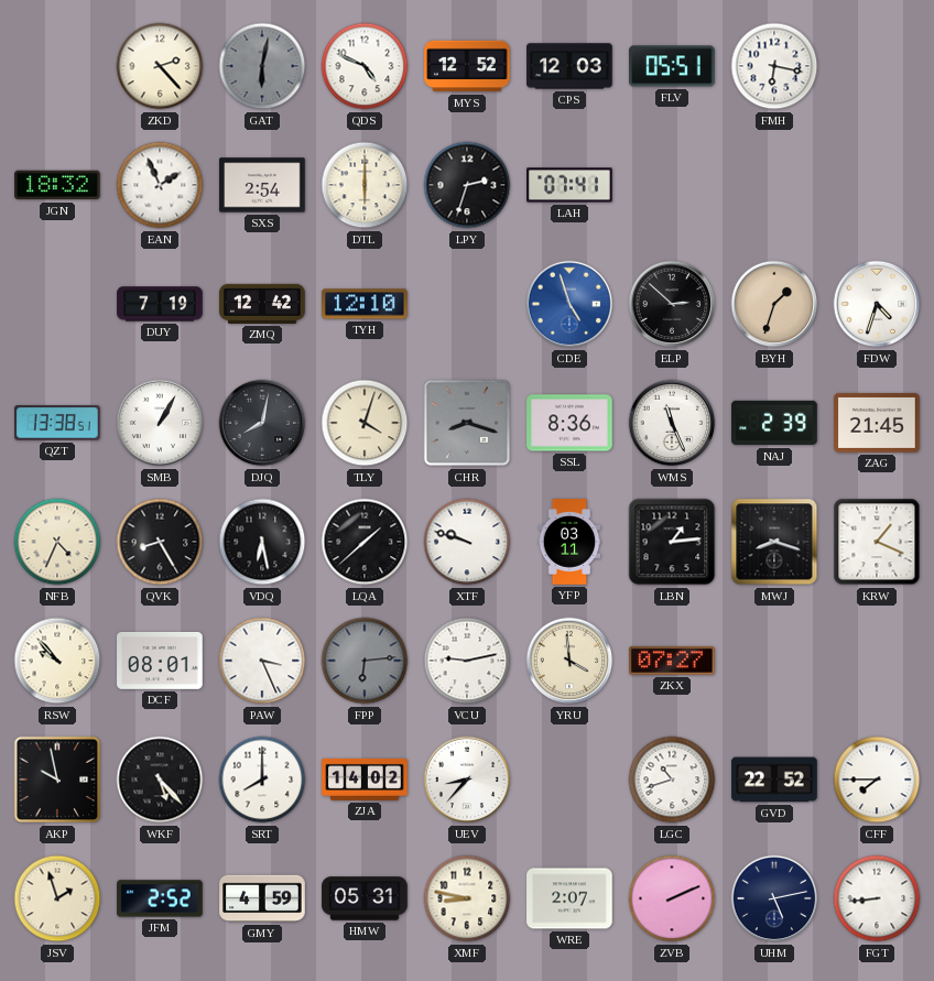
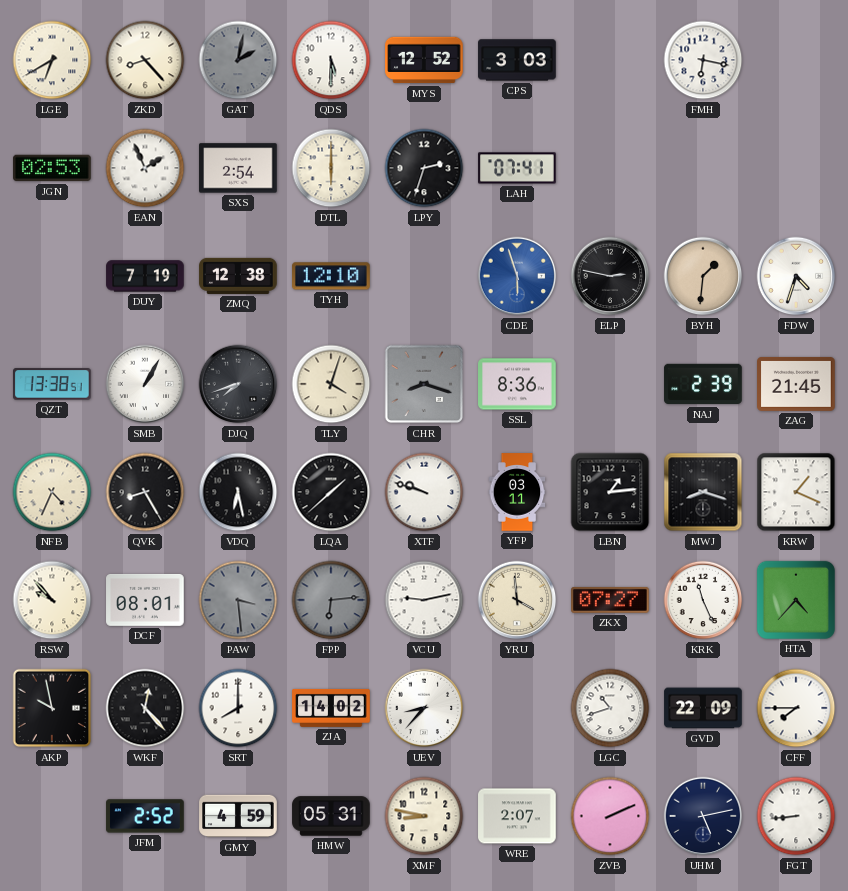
LGE: none -> 6:40
ZKD: 2:23 -> 8:23
GAT: 6:02 -> 2:02
QDS: 4:49 -> 5:30
CPS: 12:03 -> 3:03
FLV: 05:51 -> none
JGN: 18:32 -> 02:53
ZMQ: 12:42 -> 12:38
CDE: 4:57 -> 5:57
ELP: 2:52 -> 2:47
BYH: 1:33 -> 1:31
DJQ: 8:02 -> 7:42
WMS: 11:26 -> none
PAW: 3:26 -> 3:29
PAW dial: white -> grey
KRK: none -> 11:26
HTA: none -> 4:37
WKF: 5:23 -> 12:23
GVD: 22:52 -> 22:09
JSV: 1:57 -> none
